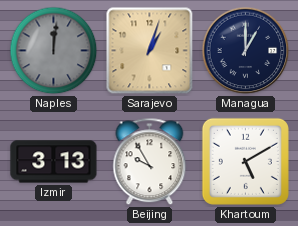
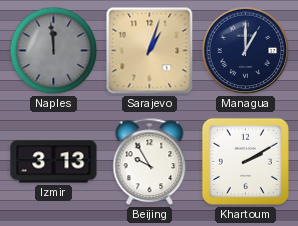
Naples: 12:01 -> 11:59
Khartoum: 5:10 -> 2:10
